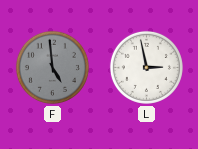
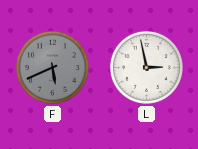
F: 4:59 -> 5:41
